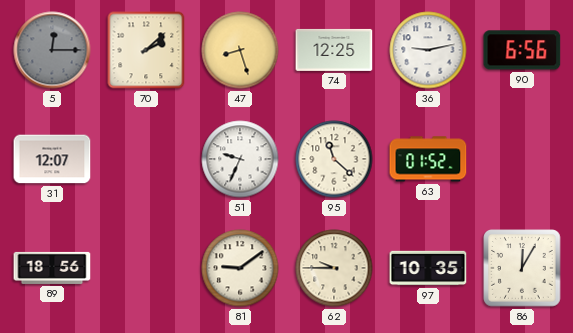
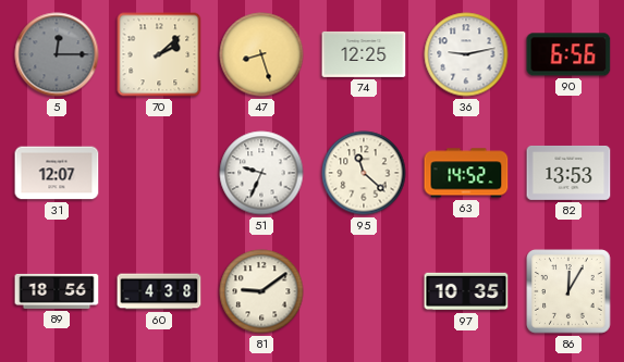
63: 01:52 -> 14:52
82: none -> 13:53
60: none -> 4:38
62: 9:45 -> none
